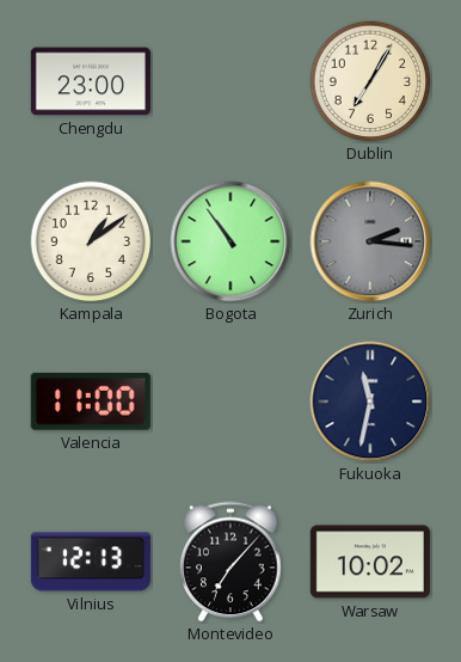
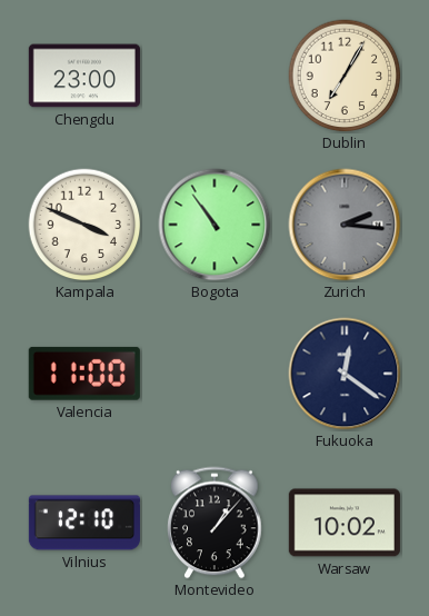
Kampala: 1:09 -> 3:49
Fukuoka: 11:32 -> 12:21
Vilnius: 12:13 -> 12:10
Montevideo: 7:07 -> 1:07
